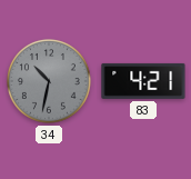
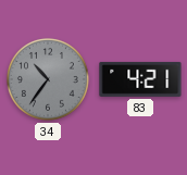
34: 10:32 -> 10:36
